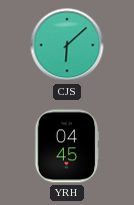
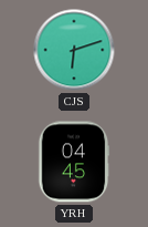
CJS: 6:08 -> 6:12
